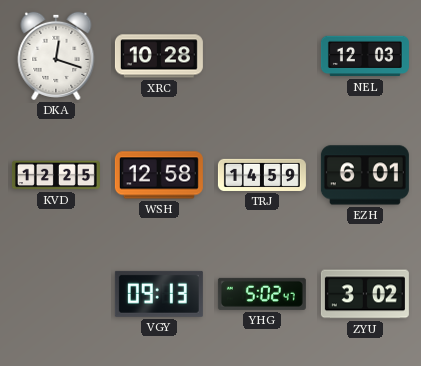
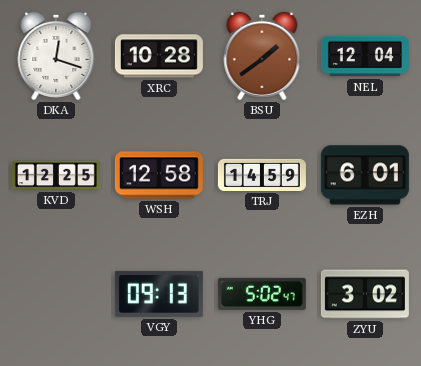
BSU: none -> 1:39
NEL: 12:03 -> 12:04
